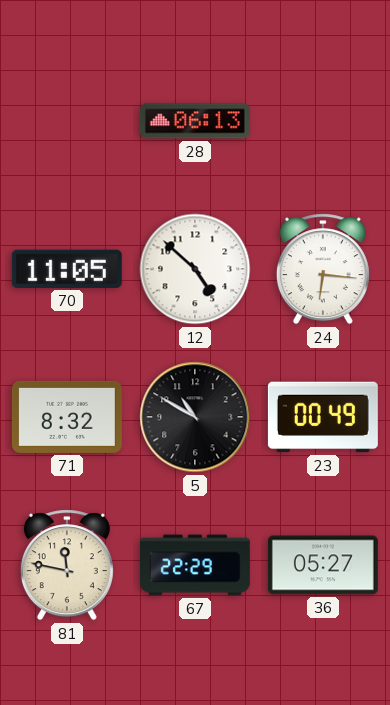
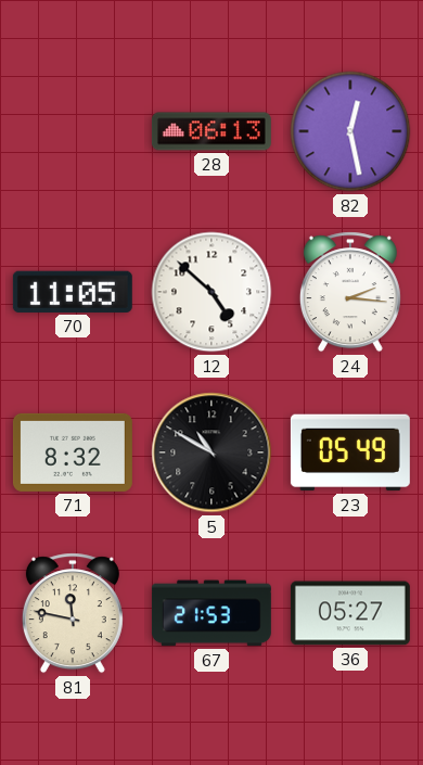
82: none -> 12:28
24: 6:16 -> 2:16
23: 00:49 -> 05:49
67: 22:29 -> 21:53
